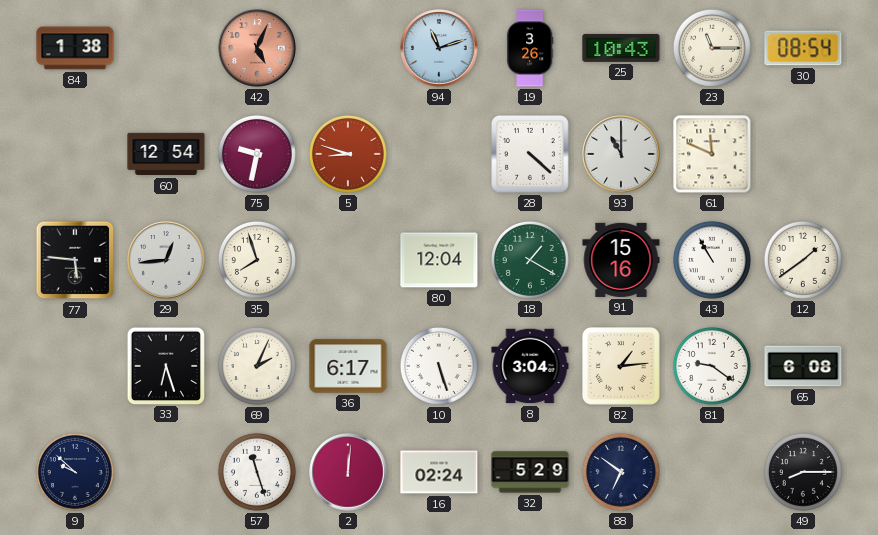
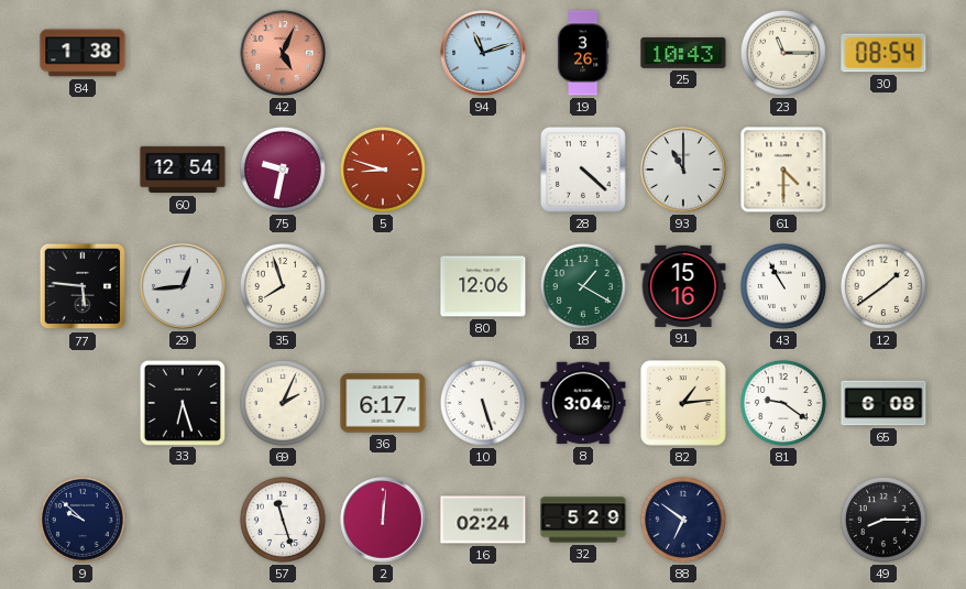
61: 11:49 -> 4:30
80: 12:04 -> 12:06
